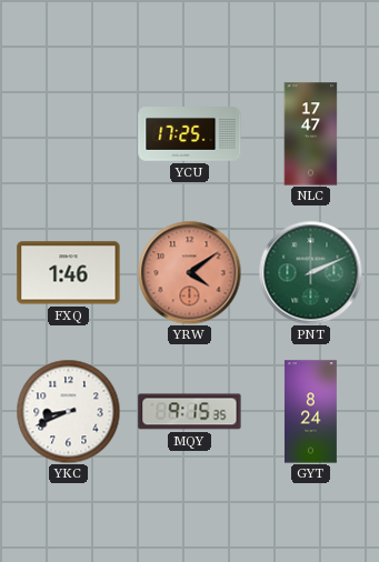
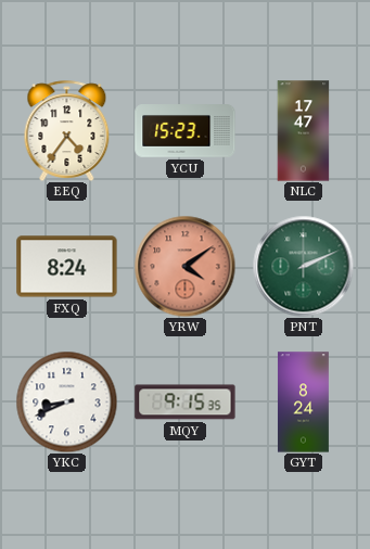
EEQ: none -> 4:36
YCU: 17:25 -> 15:23
FXQ: 1:46 -> 8:24
